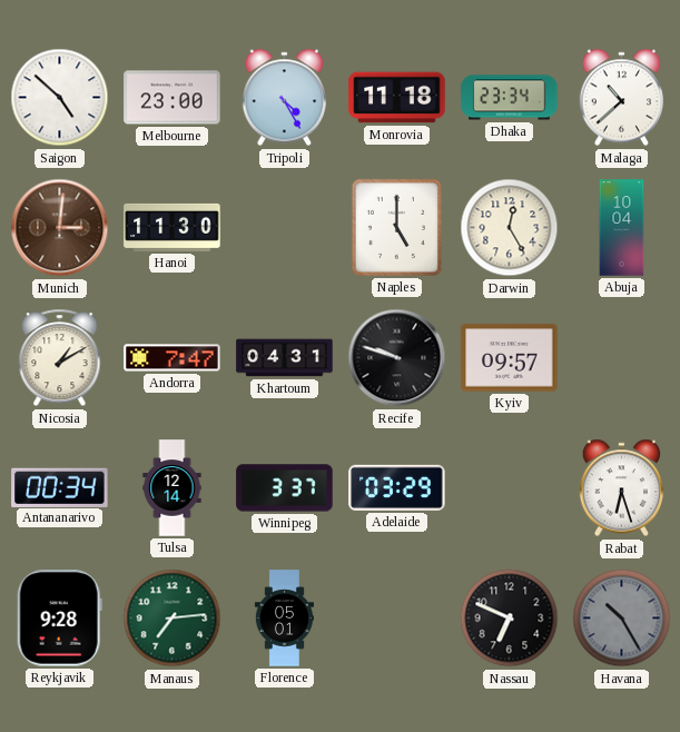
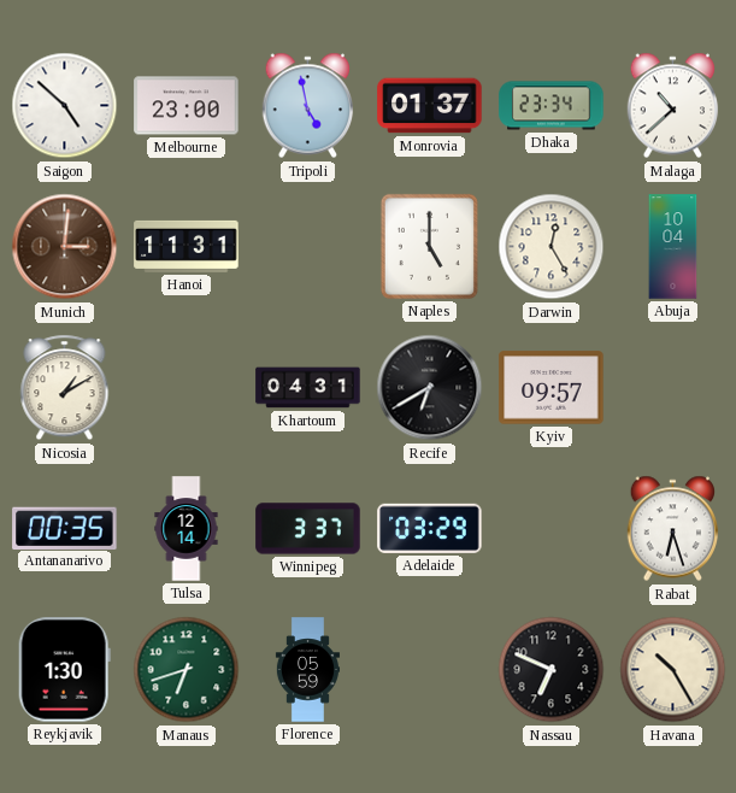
Tripoli: 4:25 -> 4:58
Monrovia: 11:18 -> 01:37
Hanoi: 11:30 -> 11:31
Andorra: 7:47 -> none
Recife: 9:48 -> 6:40
Antananarivo: 00:34 -> 00:35
Reykjavik: 9:28 -> 1:30
Manaus: 7:14 -> 6:42
Florence: 05:01 -> 05:59
Havana dial: grey -> cream
